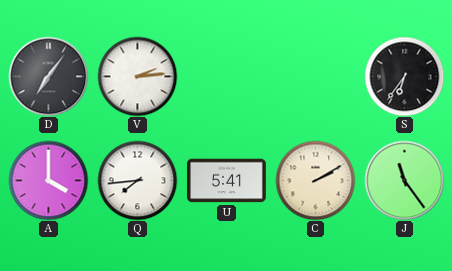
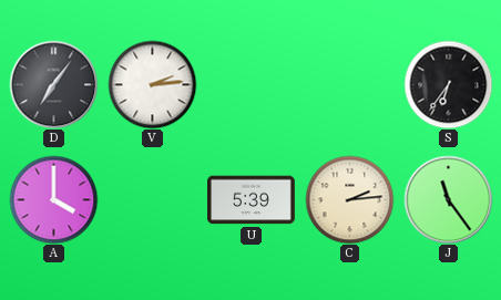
Q: 7:44 -> none
U: 5:41 -> 5:39
C: 2:10 -> 2:14
